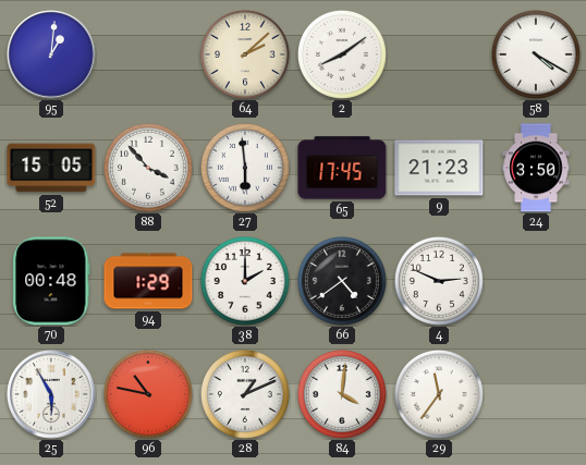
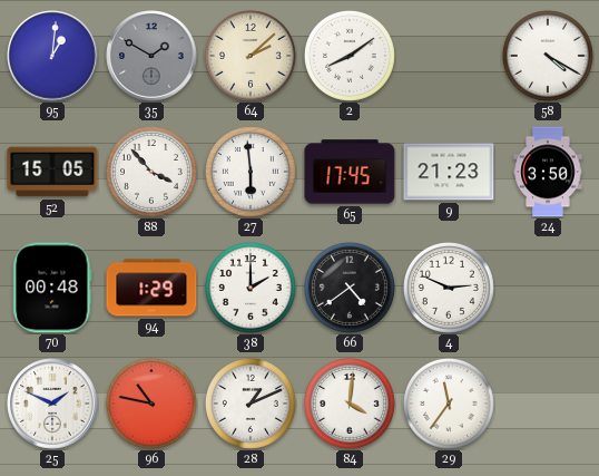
35: none -> 1:50
25: 5:55 -> 1:49
